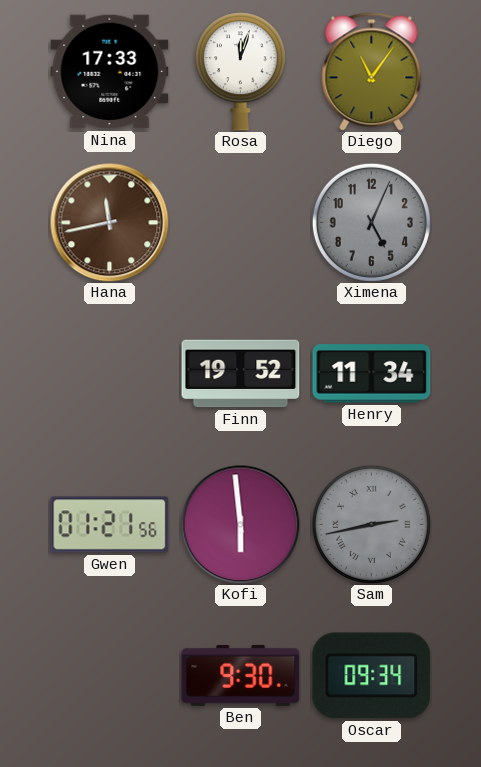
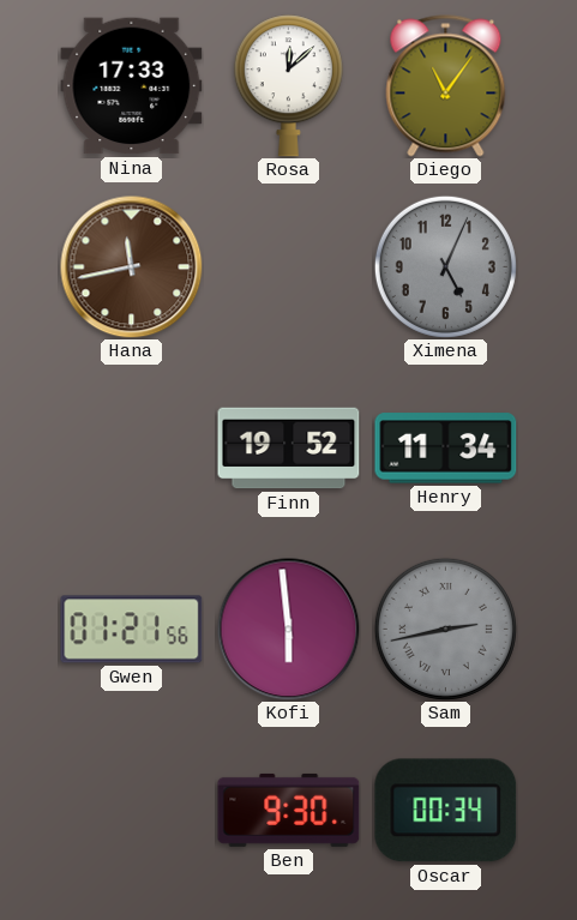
Rosa: 12:03 -> 12:08
Oscar: 09:34 -> 00:34
